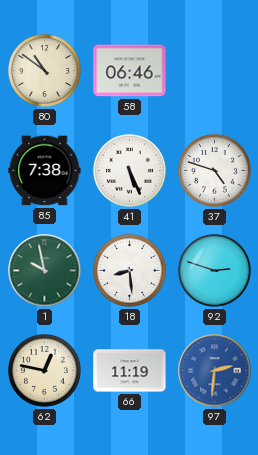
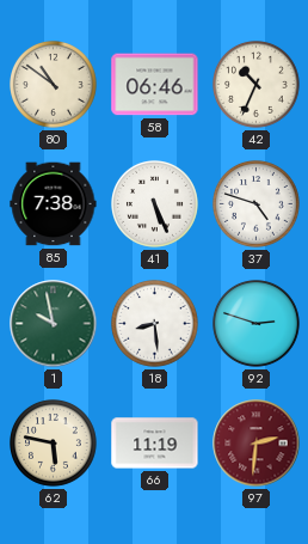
42: none -> 10:34
62: 12:47 -> 5:47
97 dial: blue -> burgundy
